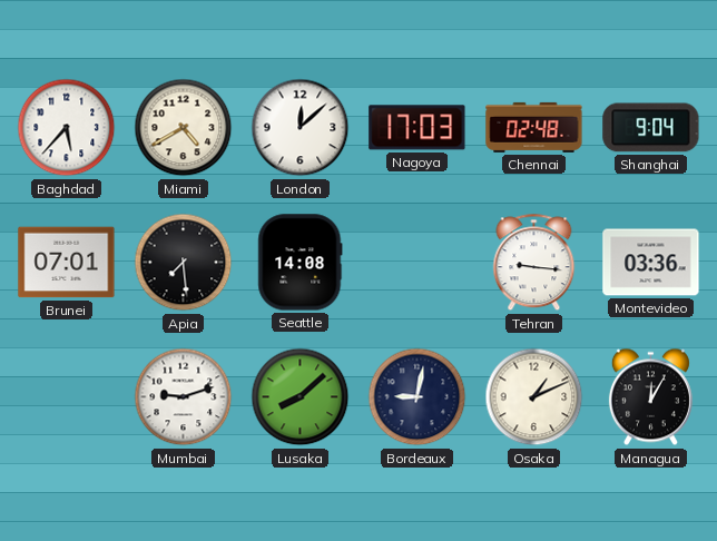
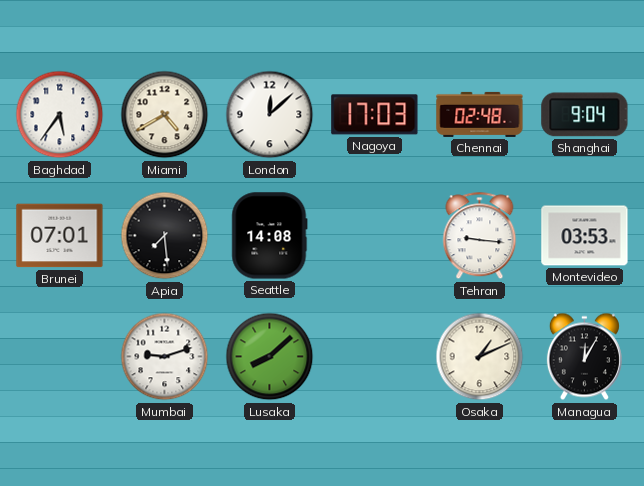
Baghdad: 5:37 -> 5:36
Montevideo: 03:36 -> 03:53
Bordeaux: 9:02 -> none
